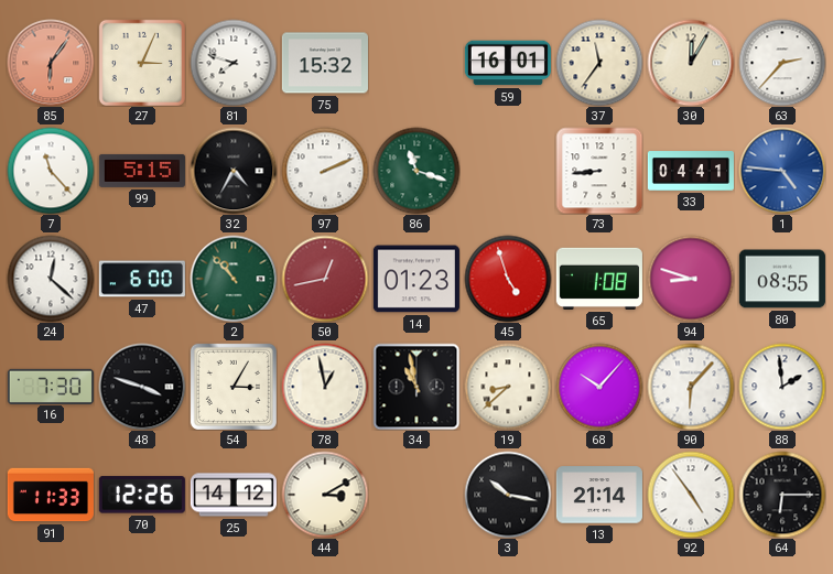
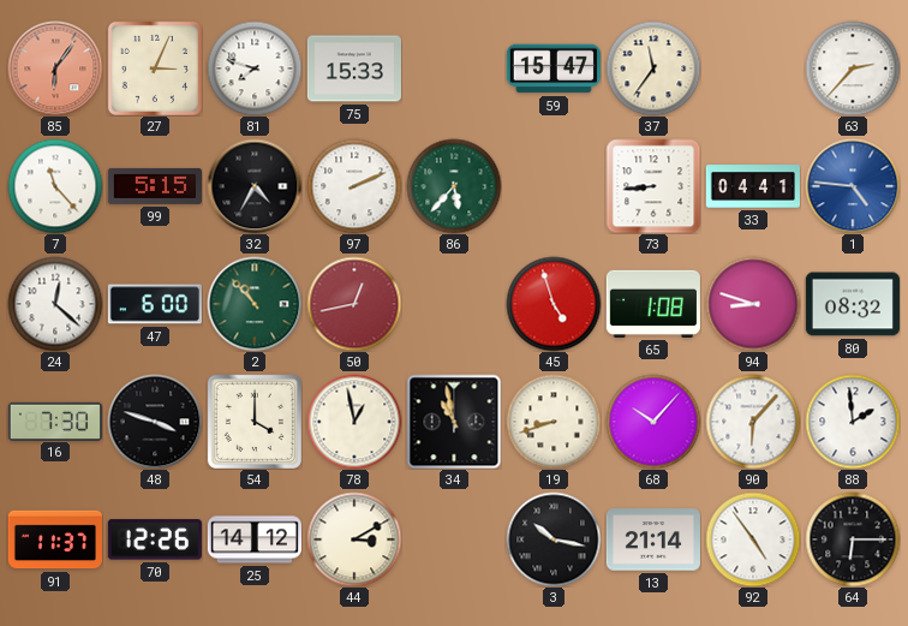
75: 15:32 -> 15:33
59: 16:01 -> 15:47
30: 12:05 -> none
86: 11:18 -> 5:37
14: 01:23 -> none
80: 08:55 -> 08:32
54: 3:05 -> 4:00
19: 8:38 -> 8:42
91: 11:33 -> 11:37
